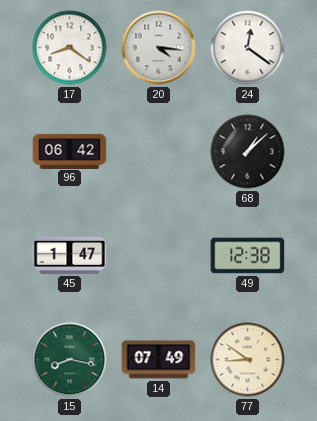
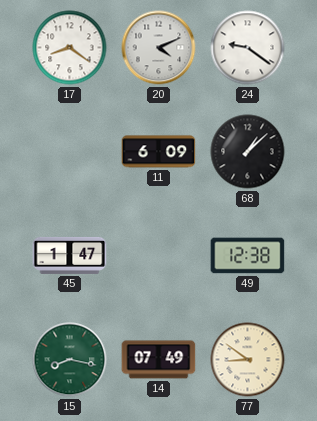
20: 4:16 -> 4:11
24: 12:21 -> 9:21
96: 06:42 -> none
11: none -> 6:09
